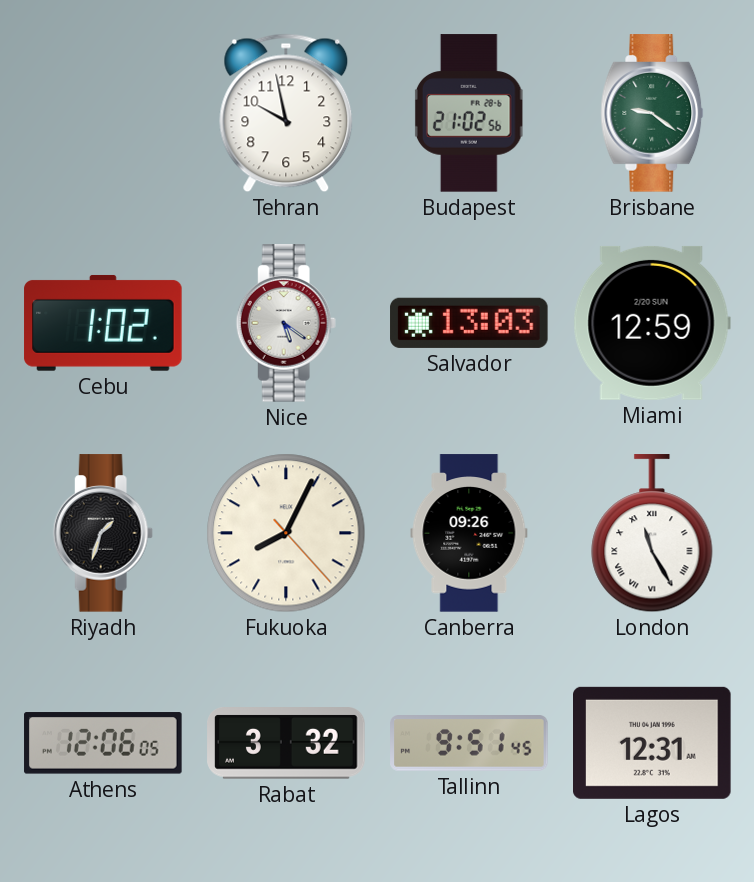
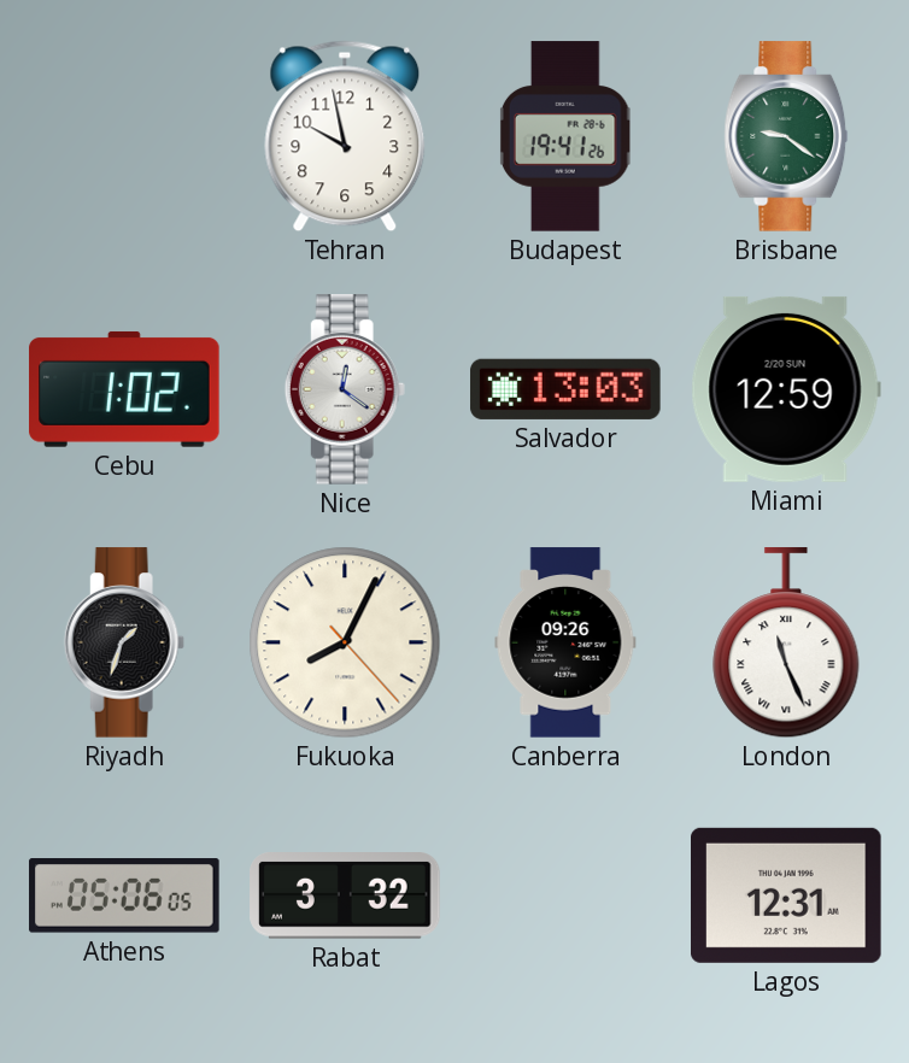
Budapest: 21:02 -> 19:41
Nice: 5:21 -> 12:21
London: 11:25 -> 11:26
Athens: 12:06 -> 05:06
Tallinn: 9:51 -> none
